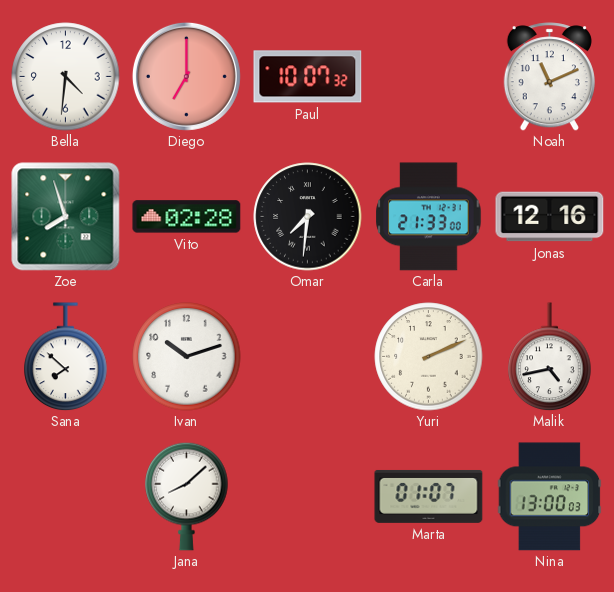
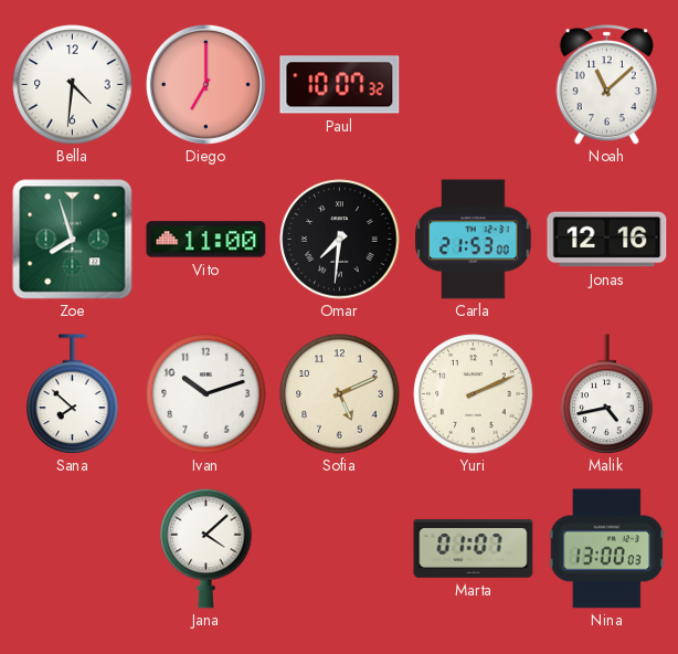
Noah: 11:11 -> 11:08
Vito: 02:28 -> 11:00
Carla: 21:33 -> 21:53
Sofia: none -> 5:11
Jana: 8:08 -> 4:08
